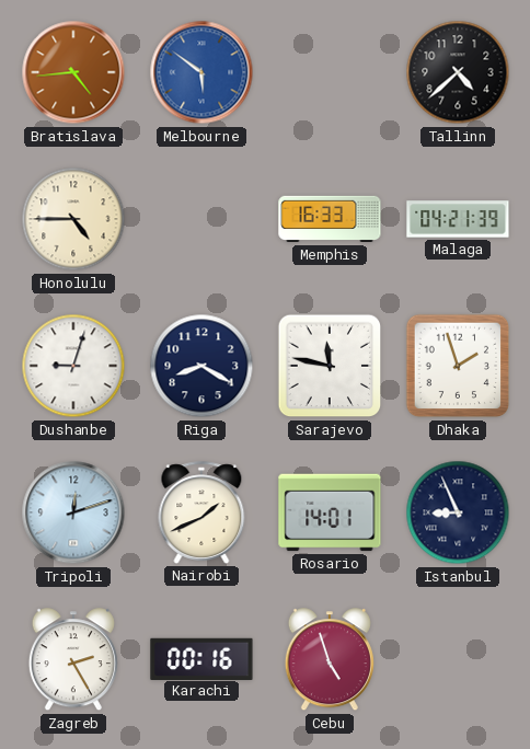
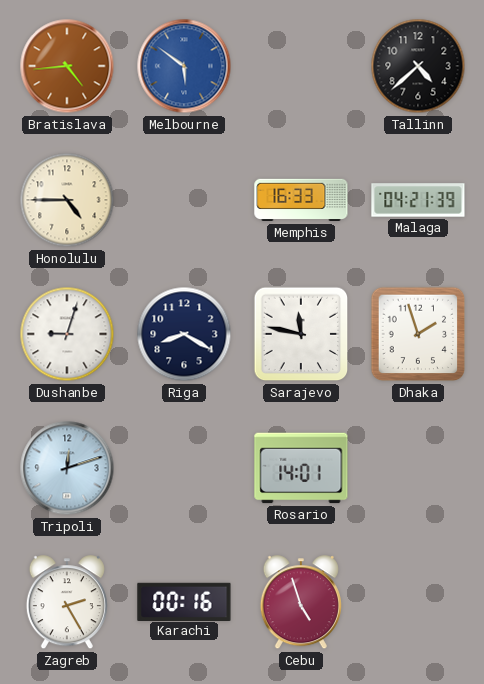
Nairobi: 1:41 -> none
Istanbul: 8:56 -> none
